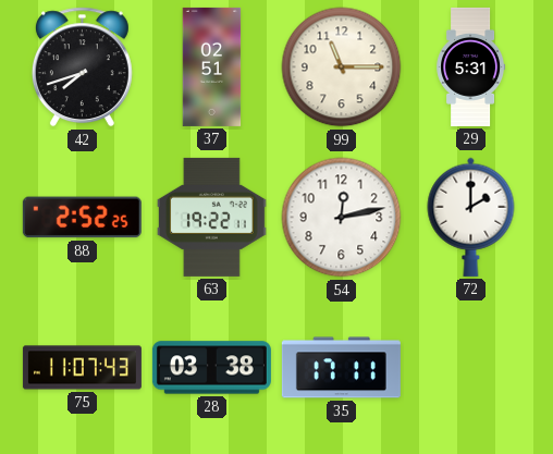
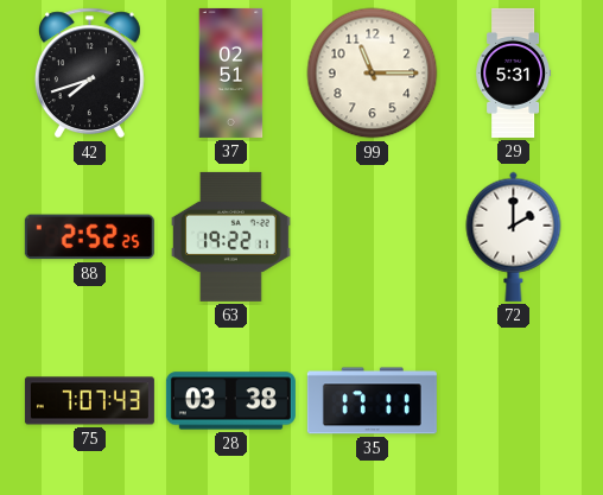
54: 12:13 -> none
75: 11:07 -> 7:07
